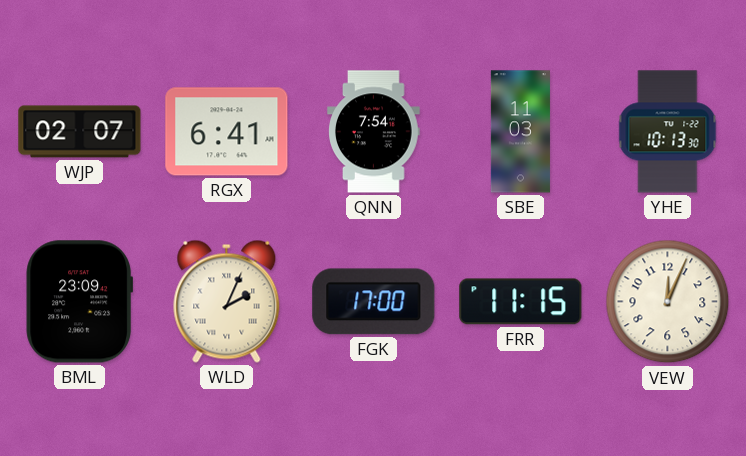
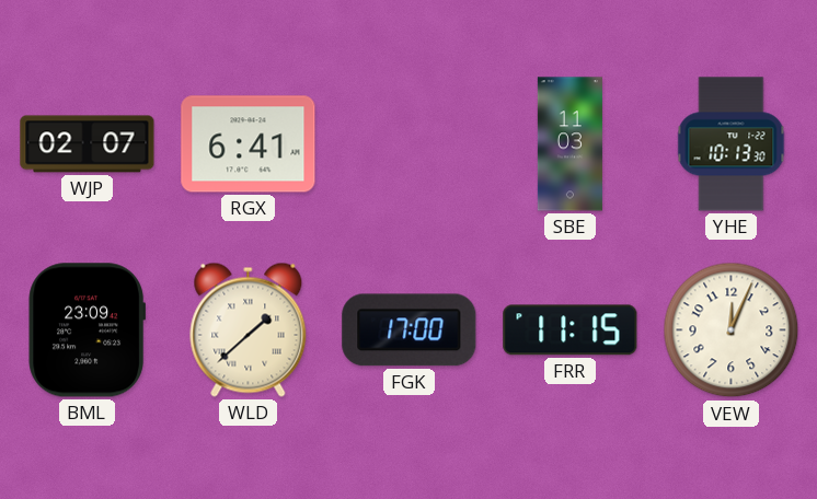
QNN: 7:54 -> none
WLD: 2:04 -> 1:38
